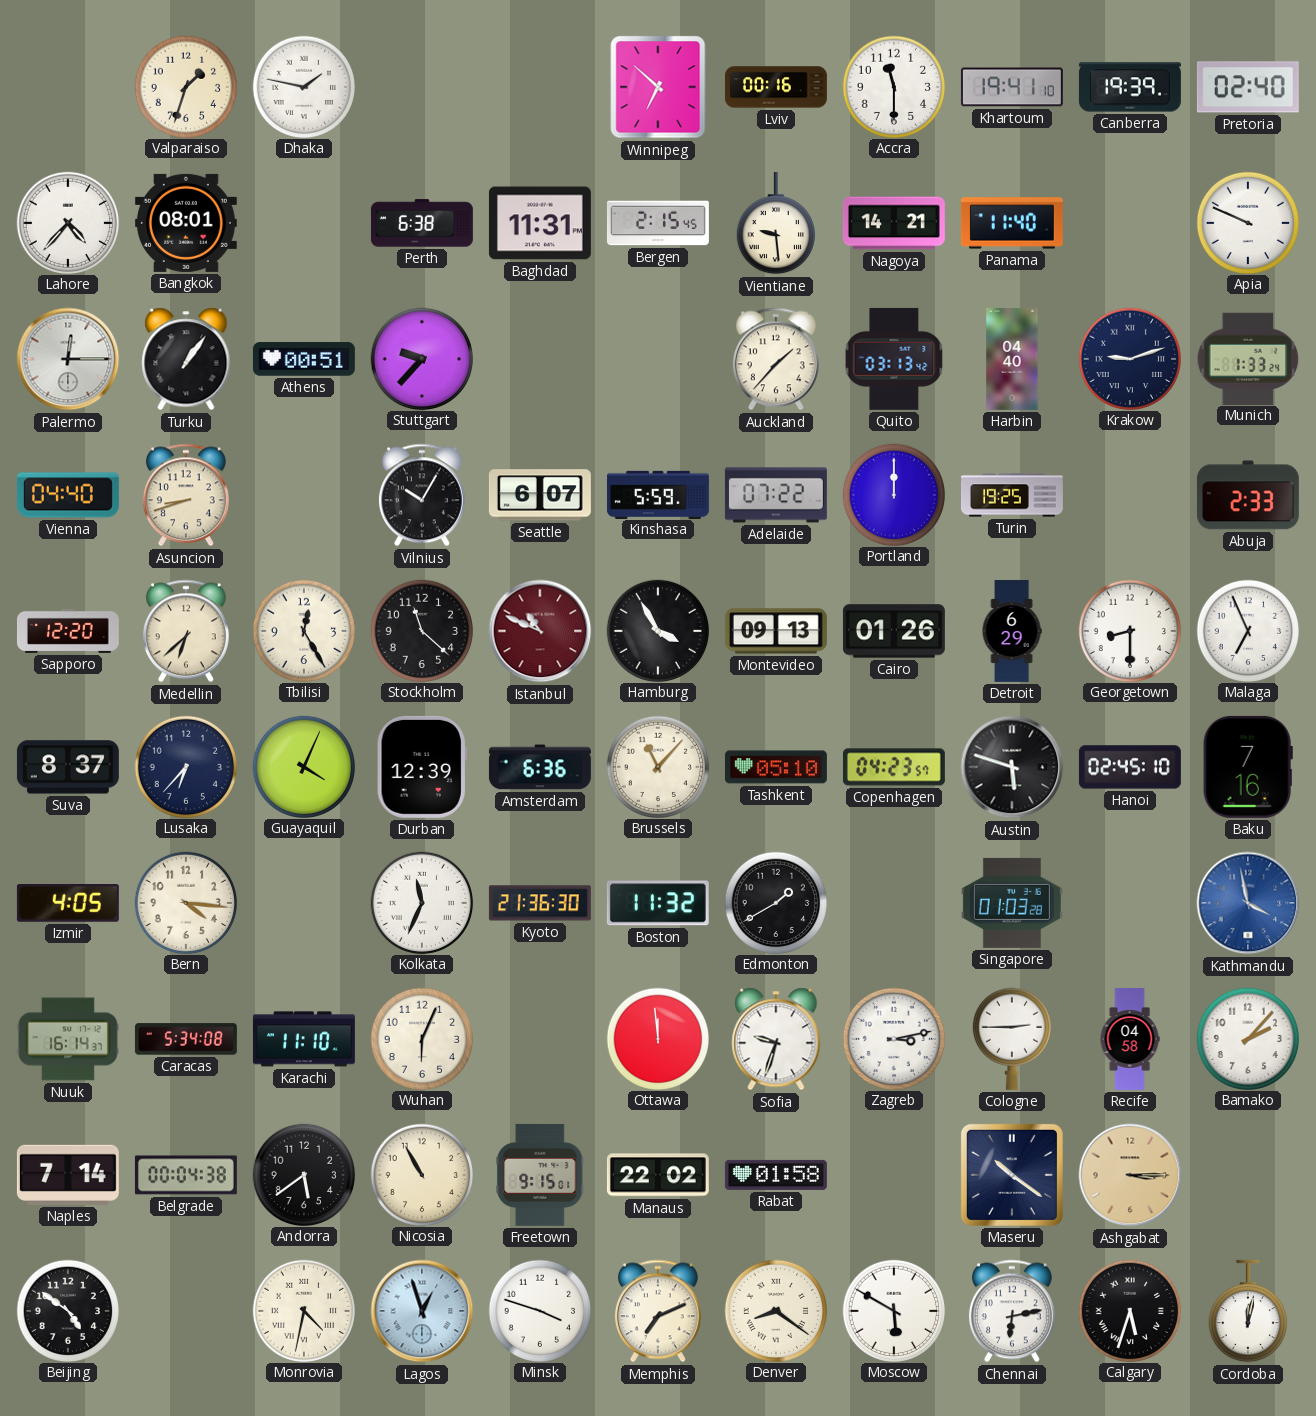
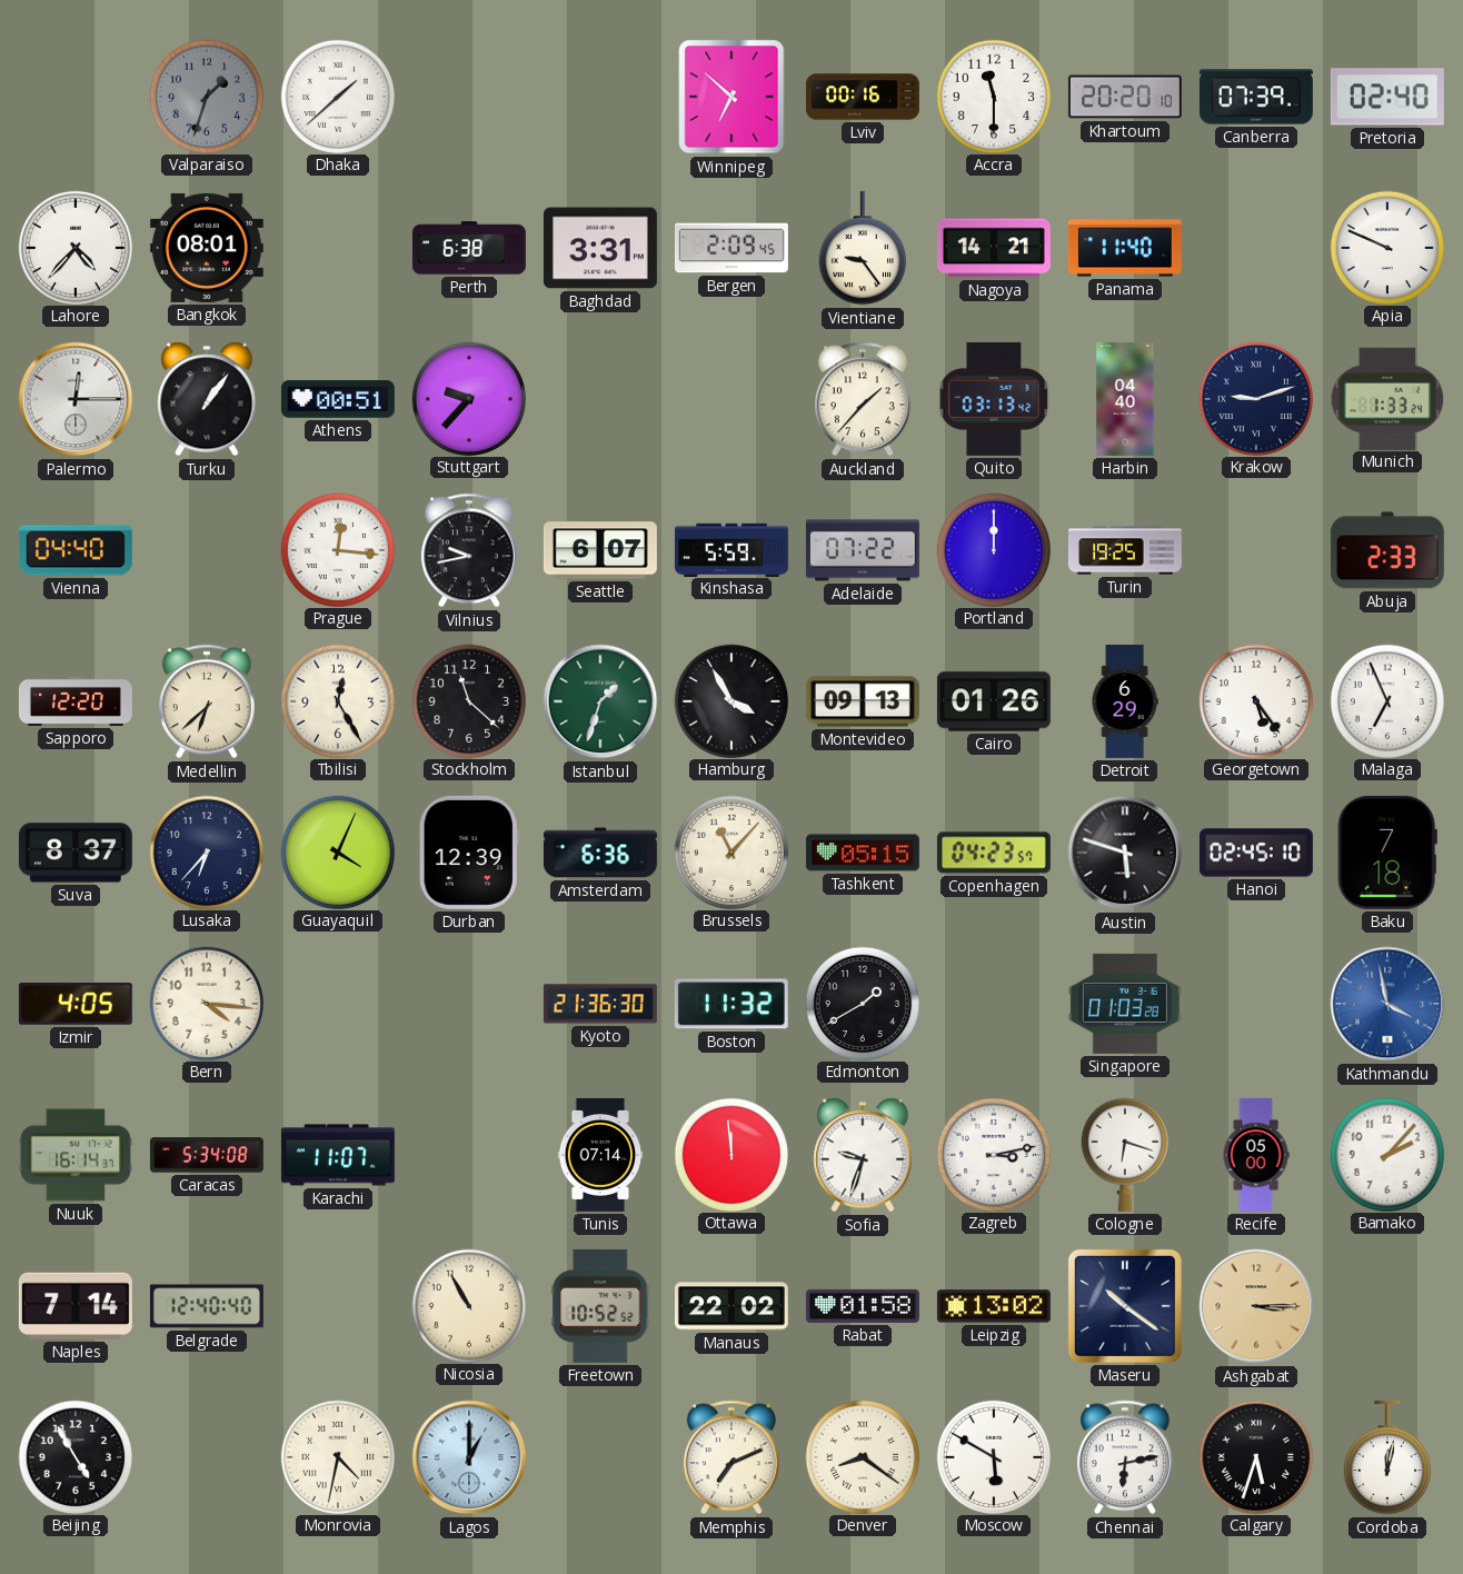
Valparaiso dial: cream -> grey
Dhaka: 1:47 -> 1:38
Khartoum: 19:41 -> 20:20
Canberra: 19:39 -> 07:39
Baghdad: 11:31 -> 3:31
Bergen: 2:15 -> 2:09
Vientiane: 9:29 -> 9:24
Asuncion: 8:42 -> none
Prague: none -> 12:16
Vilnius: 10:05 -> 9:43
Istanbul: 10:49 -> 1:33
Istanbul dial: burgundy -> green
Georgetown: 8:30 -> 5:24
Tashkent: 05:10 -> 05:15
Baku: 7:16 -> 7:18
Kolkata: 11:34 -> none
Karachi: 11:10 -> 11:07
Wuhan: 6:04 -> none
Tunis: none -> 07:14
Cologne: 2:45 -> 6:18
Recife: 04:58 -> 05:00
Belgrade: 00:04 -> 12:40
Andorra: 5:39 -> none
Freetown: 9:15 -> 10:52
Leipzig: none -> 13:02
Beijing: 4:51 -> 4:55
Lagos: 12:57 -> 1:00
Minsk: 3:48 -> none
